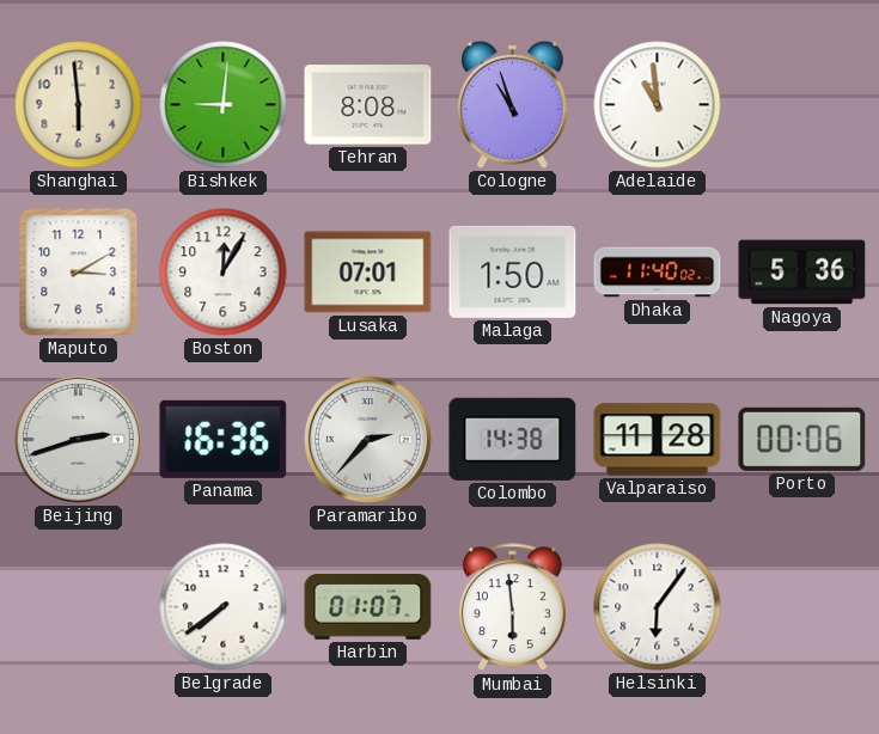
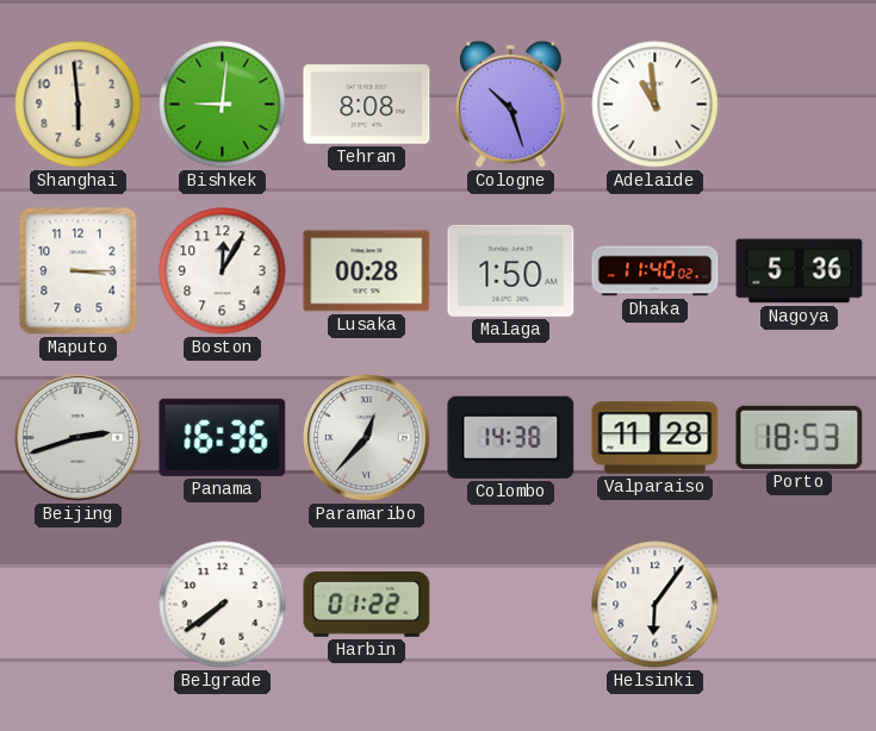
Cologne: 10:57 -> 10:27
Maputo: 3:10 -> 3:15
Lusaka: 07:01 -> 00:28
Paramaribo: 2:37 -> 12:37
Porto: 00:06 -> 18:53
Harbin: 01:07 -> 01:22
Mumbai: 5:59 -> none
